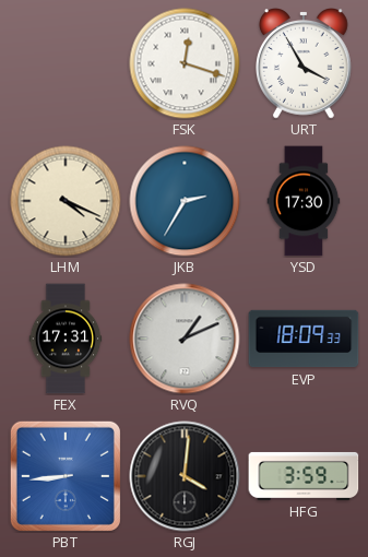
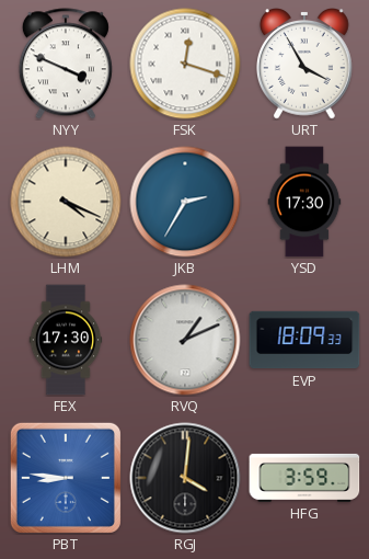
NYY: none -> 3:49
FEX: 17:31 -> 17:30
PBT: 8:44 -> 8:46
